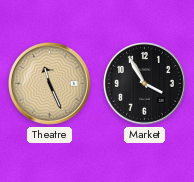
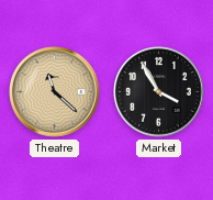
Theatre: 11:26 -> 11:22
